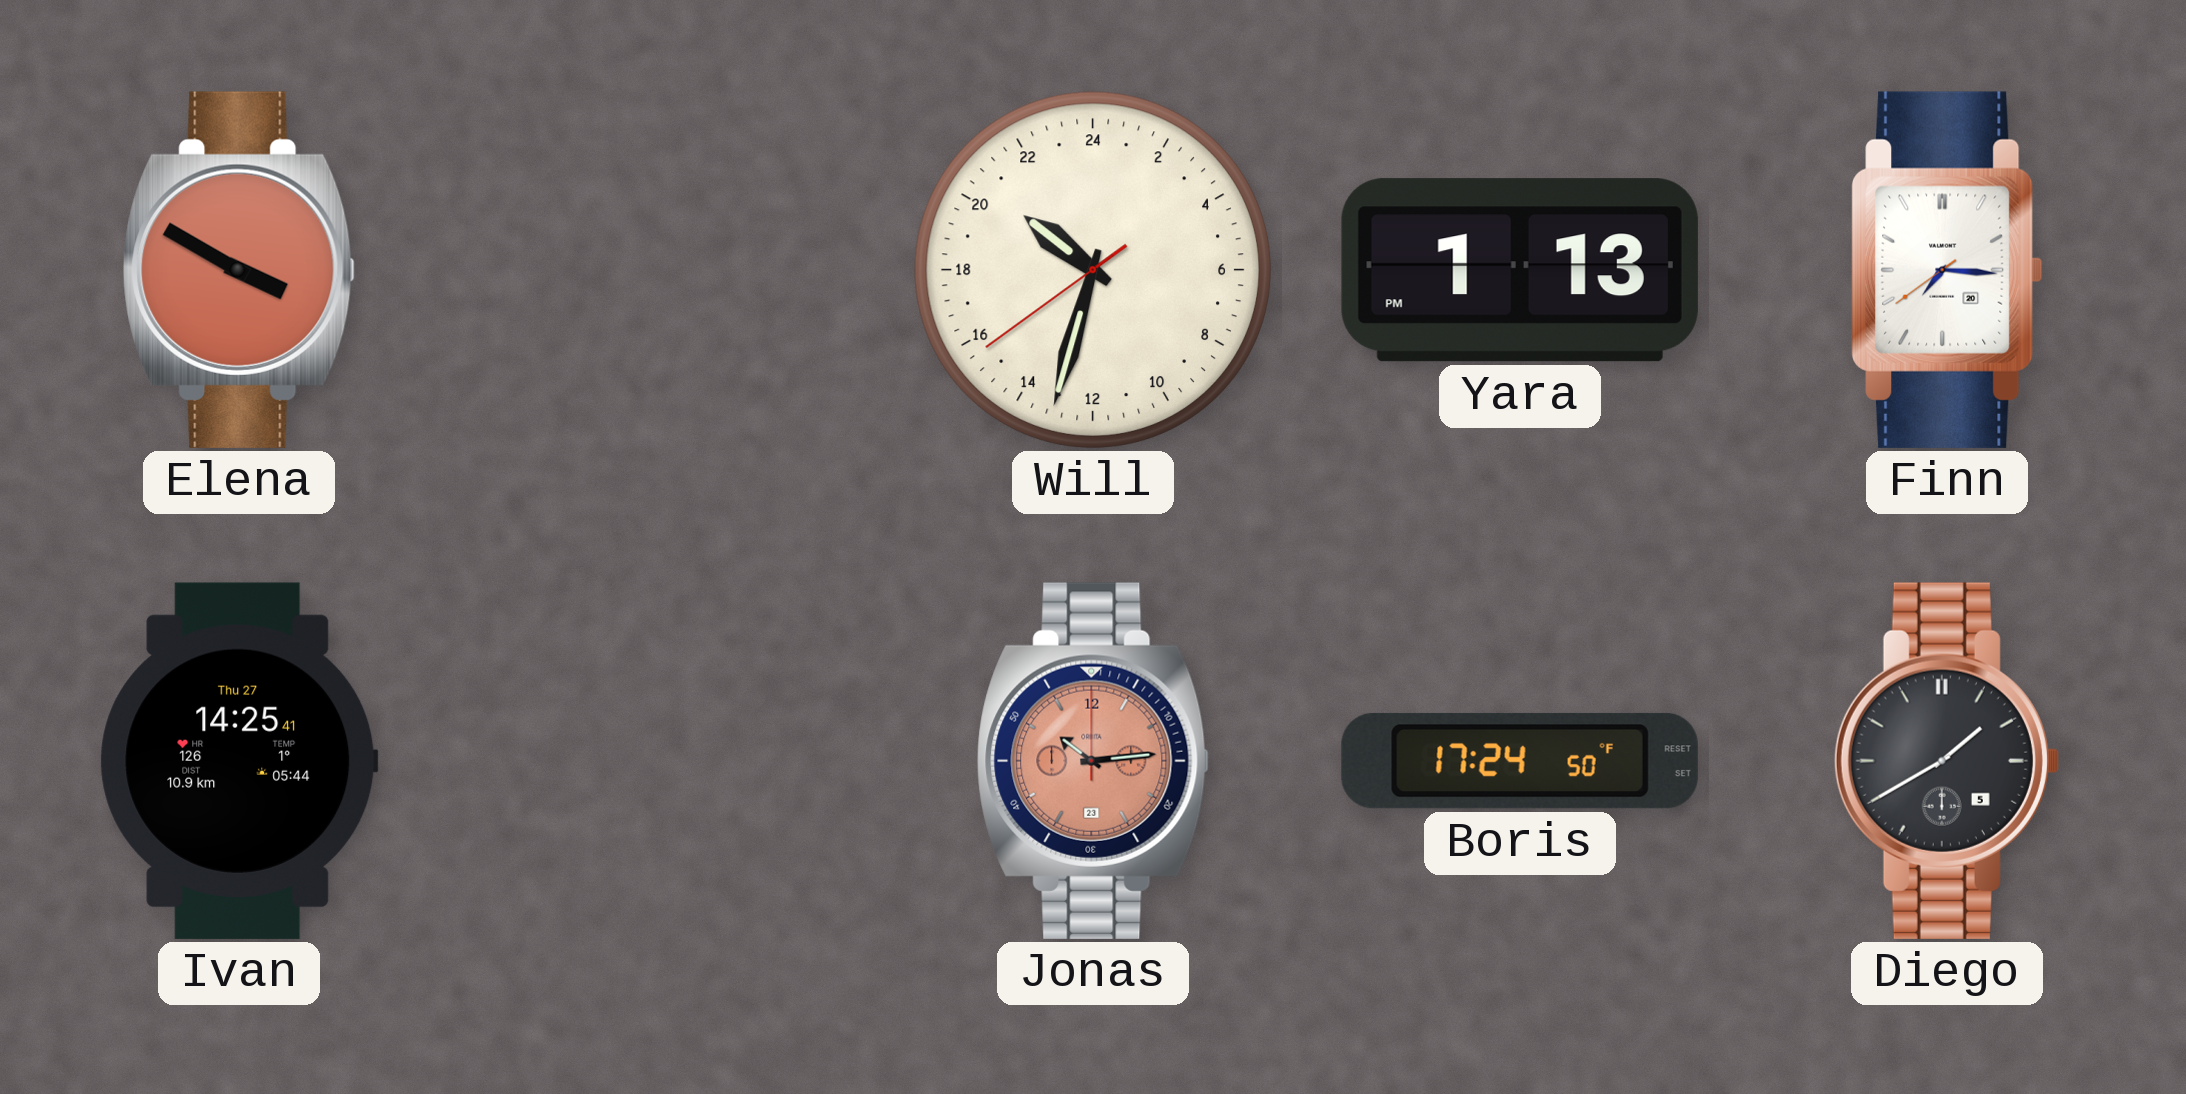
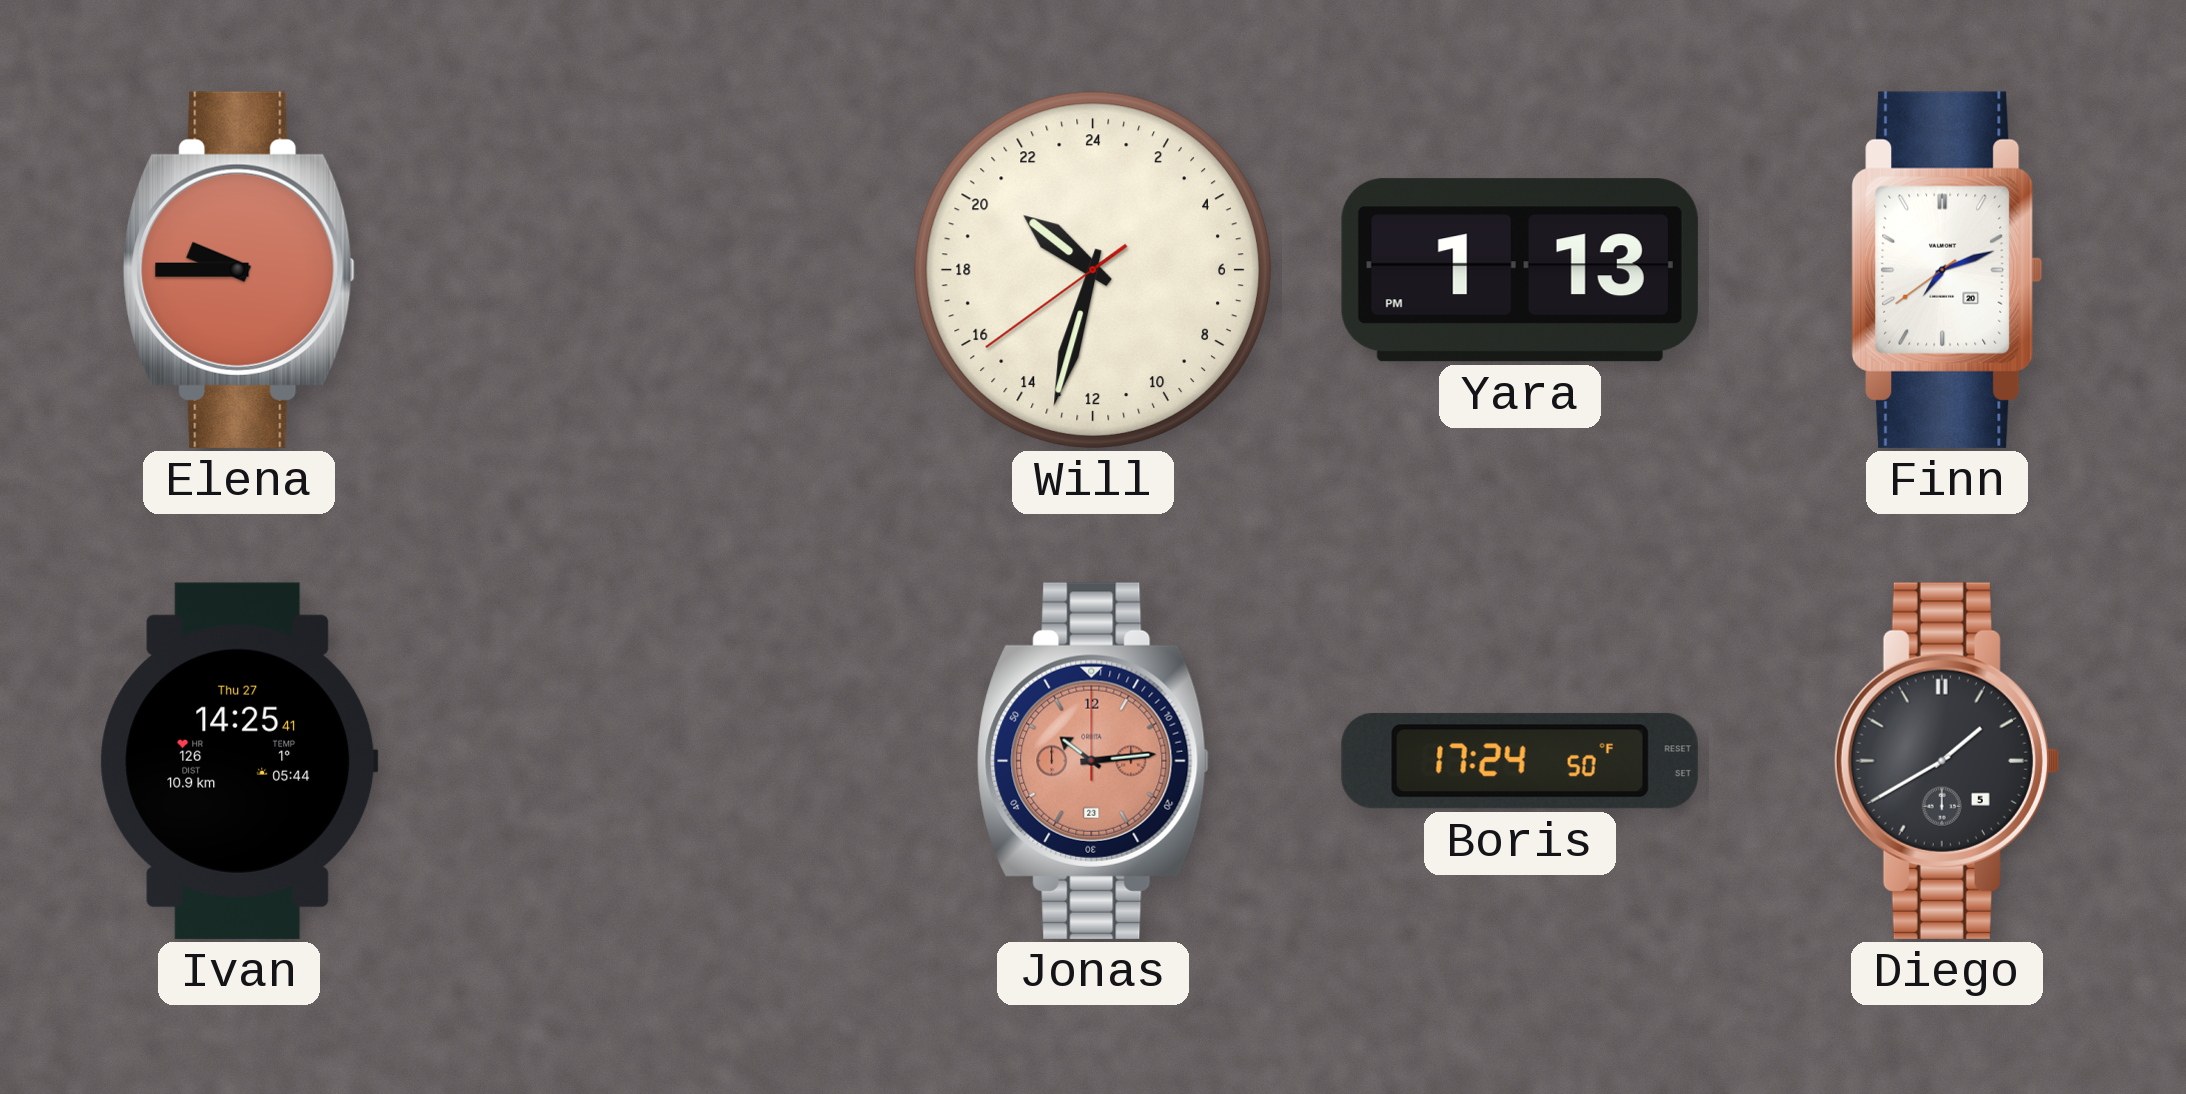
Elena: 3:50 -> 9:45
Finn: 7:15 -> 7:11
